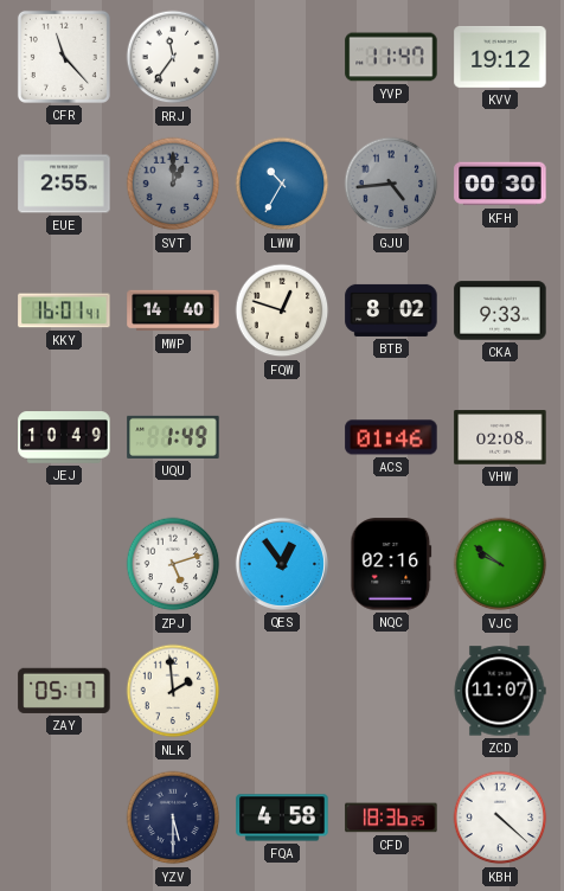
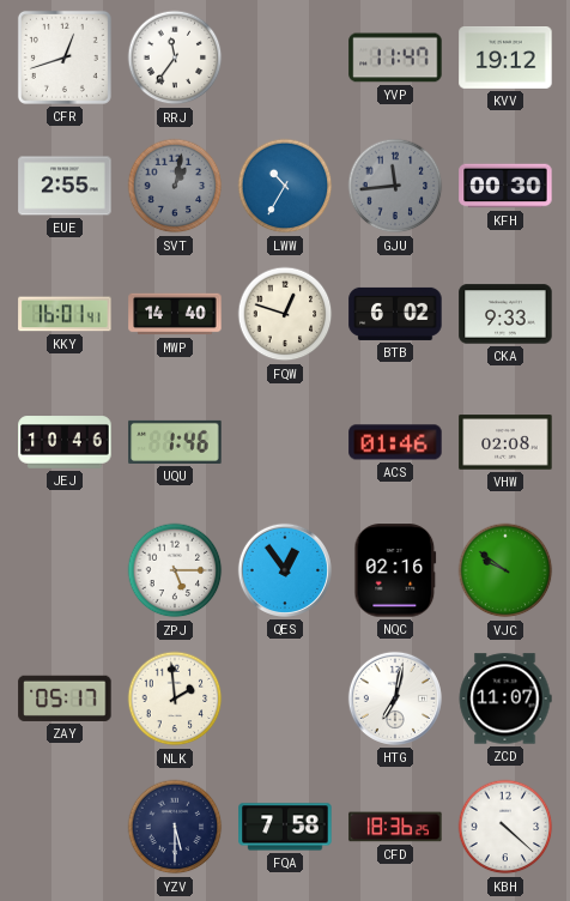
CFR: 11:23 -> 12:42
SVT: 1:00 -> 1:02
GJU: 4:44 -> 11:44
BTB: 8:02 -> 6:02
JEJ: 10:49 -> 10:46
UQU: 1:49 -> 1:46
ZPJ: 5:12 -> 5:15
HTG: none -> 7:02
FQA: 4:58 -> 7:58
